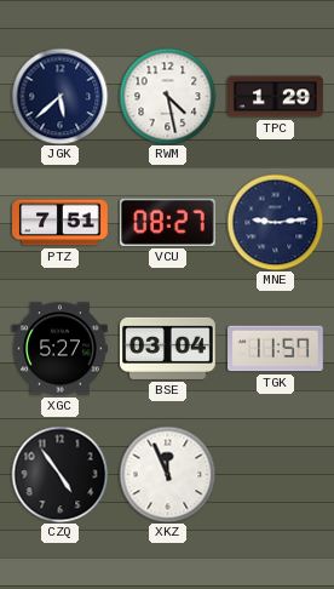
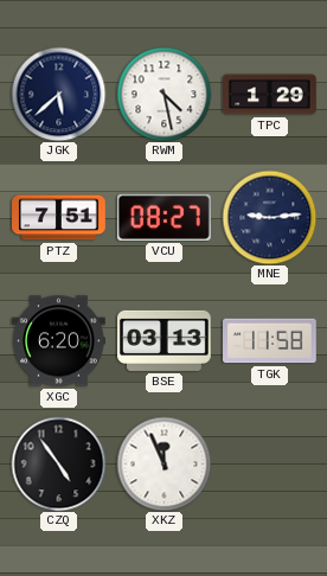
XGC: 5:27 -> 6:20
BSE: 03:04 -> 03:13
TGK: 11:57 -> 11:58
